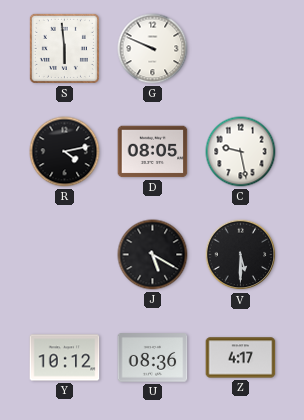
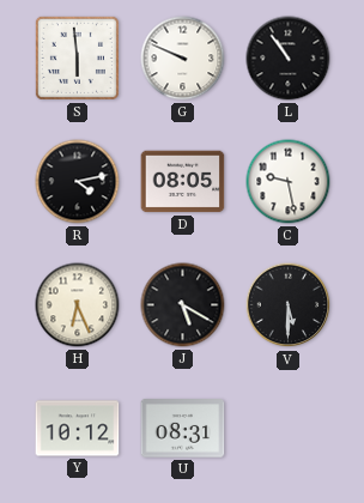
L: none -> 10:54
H: none -> 6:26
U: 08:36 -> 08:31
Z: 4:17 -> none
